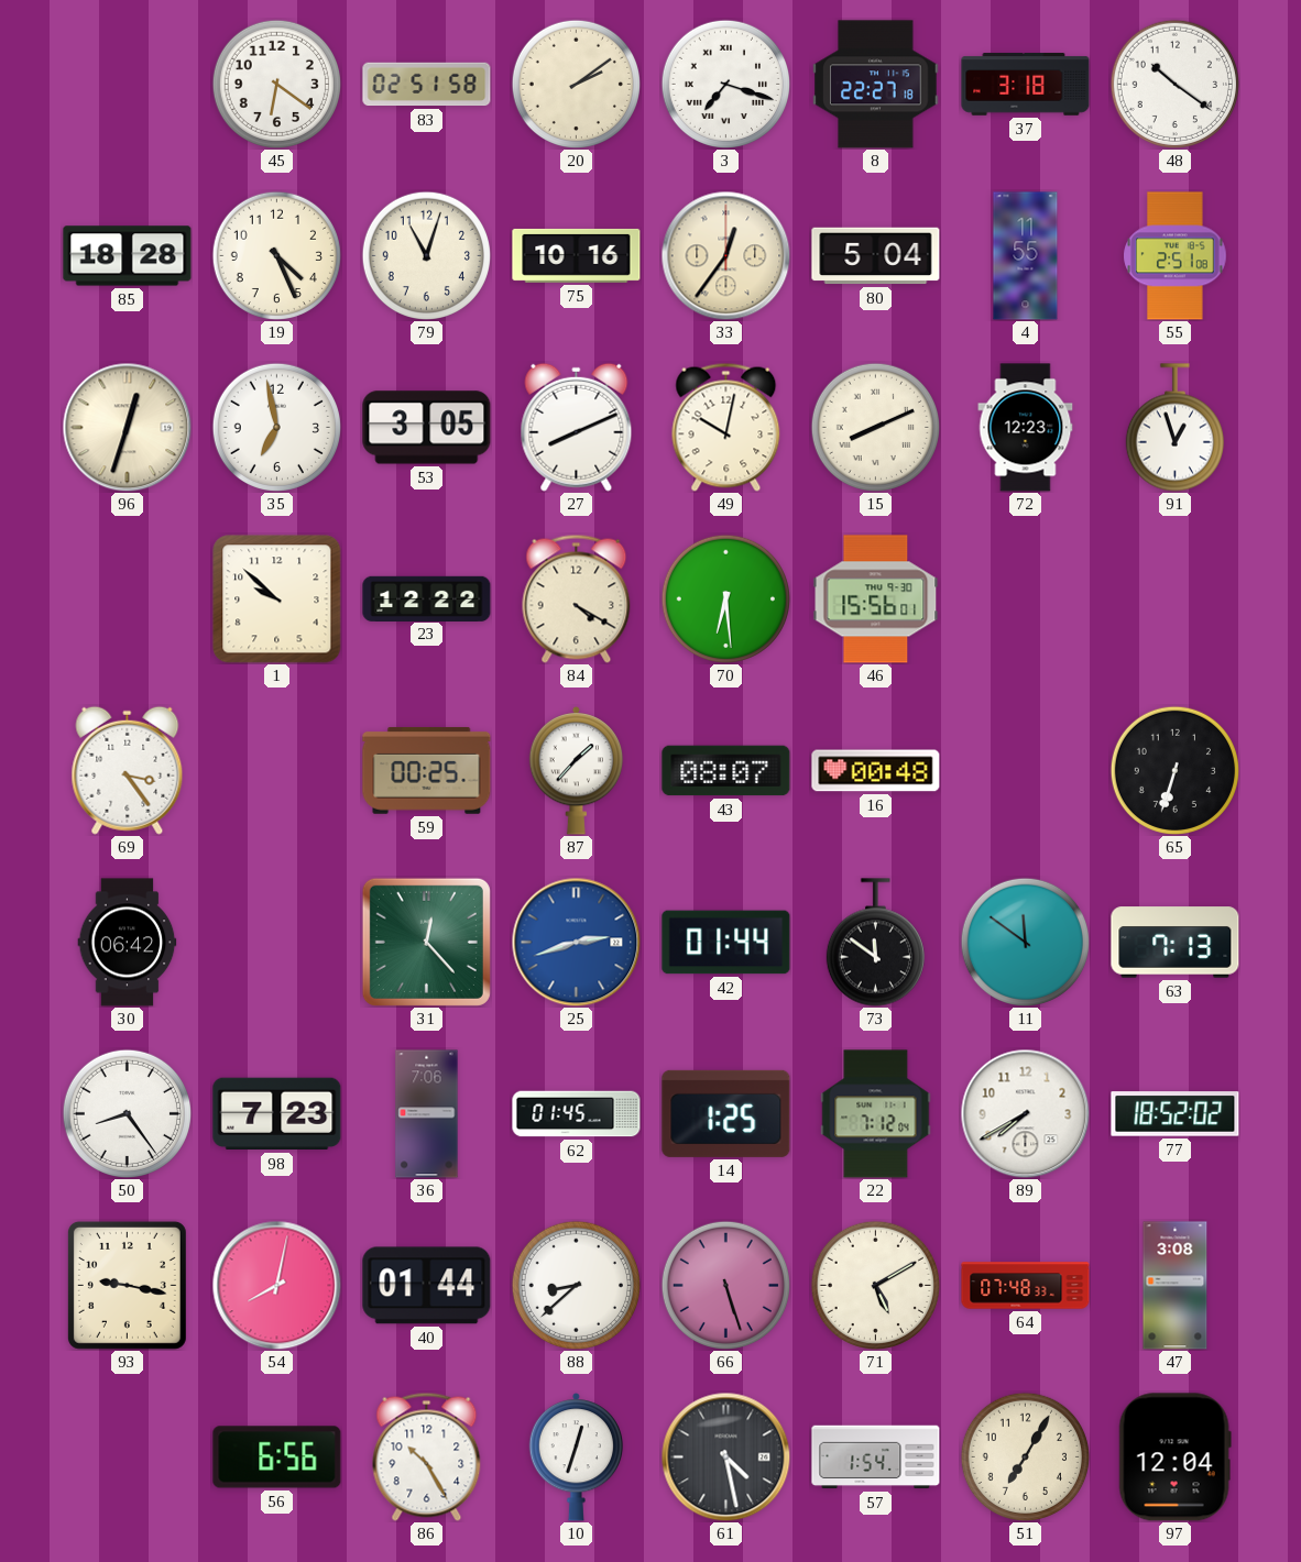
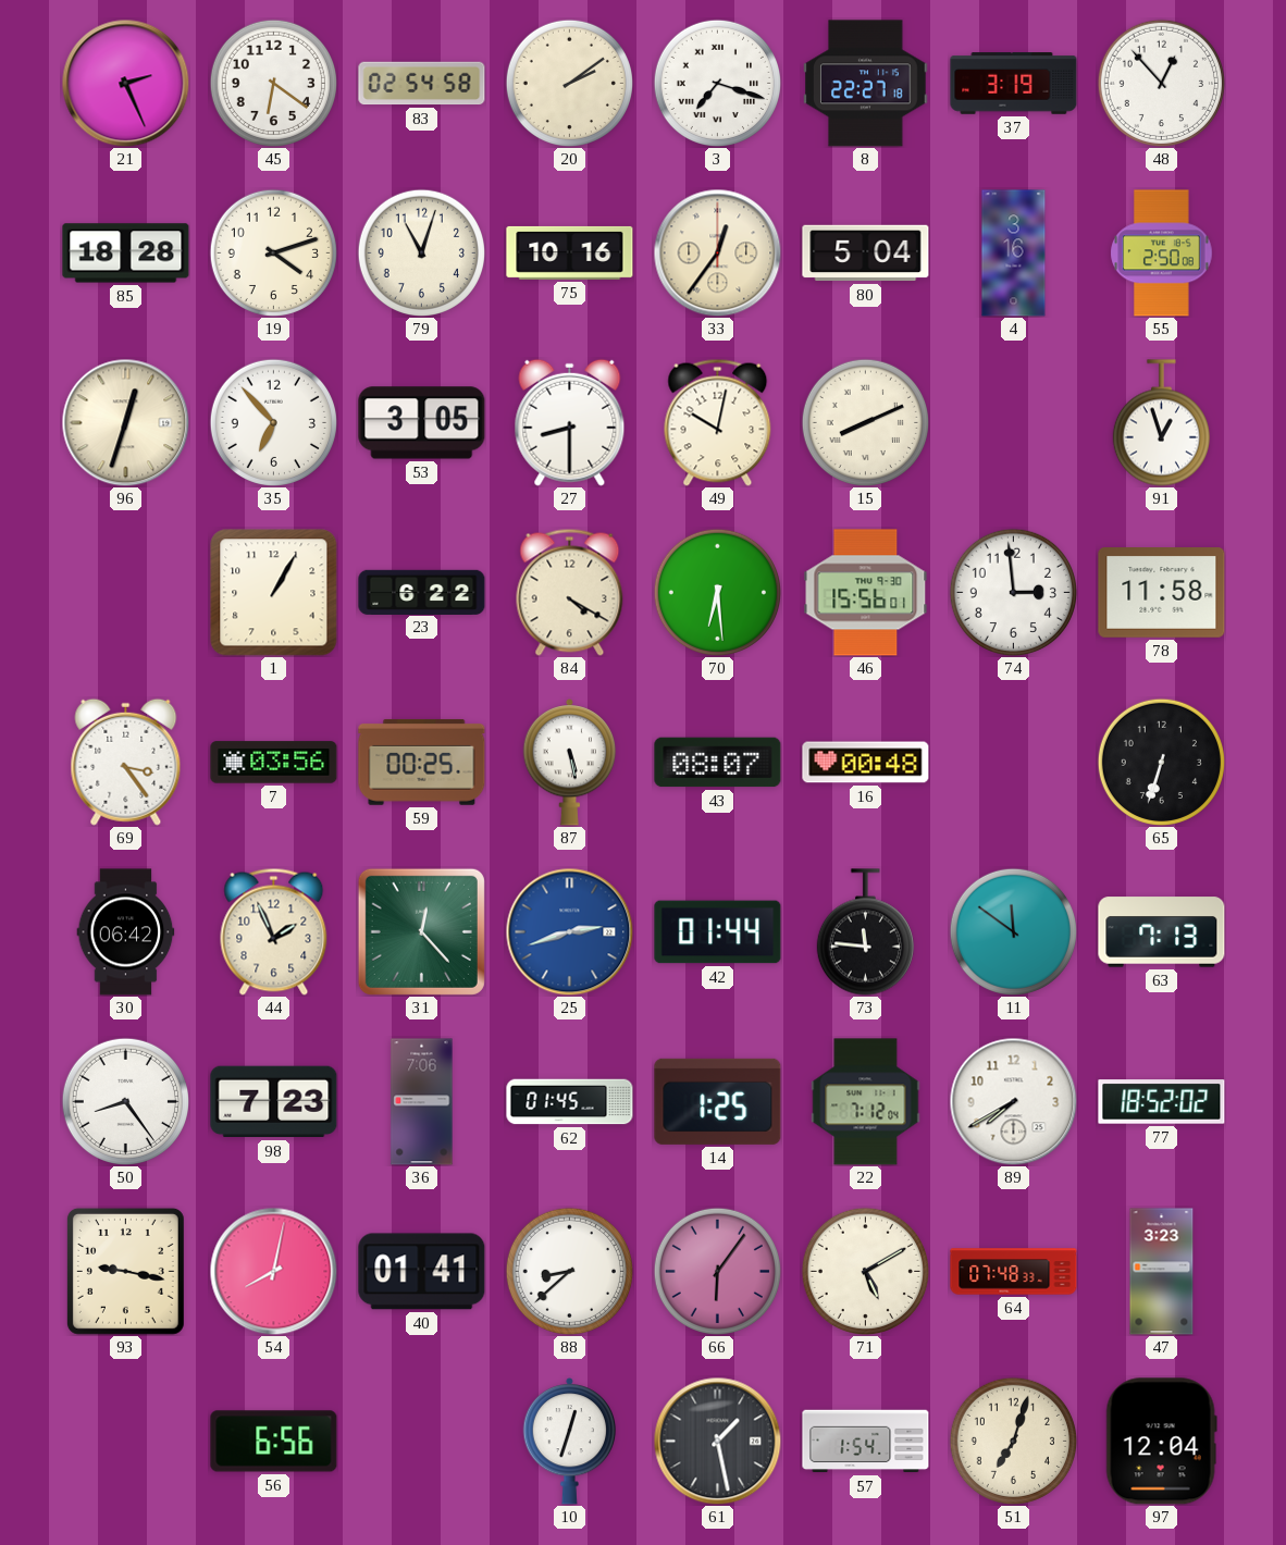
21: none -> 2:26
83: 02:51 -> 02:54
37: 3:18 -> 3:19
48: 10:21 -> 12:53
19: 4:26 -> 4:12
4: 11:55 -> 3:16
55: 2:51 -> 2:50
35: 6:58 -> 6:53
27: 8:11 -> 8:30
72: 12:23 -> none
1: 9:52 -> 1:05
23: 12:22 -> 6:22
74: none -> 2:59
78: none -> 11:58
7: none -> 03:56
87: 1:37 -> 5:28
44: none -> 1:56
73: 11:51 -> 11:46
40: 01:44 -> 01:41
66: 5:27 -> 6:06
47: 3:08 -> 3:23
86: 10:25 -> none
61: 4:28 -> 1:28
51: 7:05 -> 7:03
